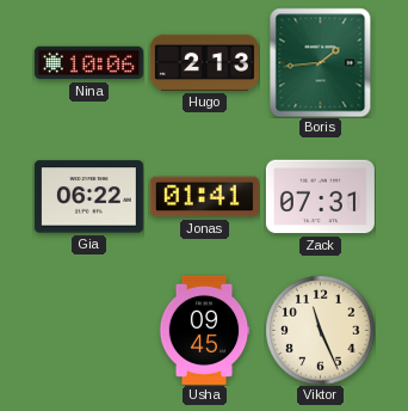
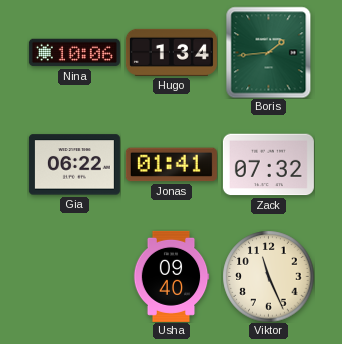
Hugo: 2:13 -> 1:34
Zack: 07:31 -> 07:32
Usha: 09:45 -> 09:40
